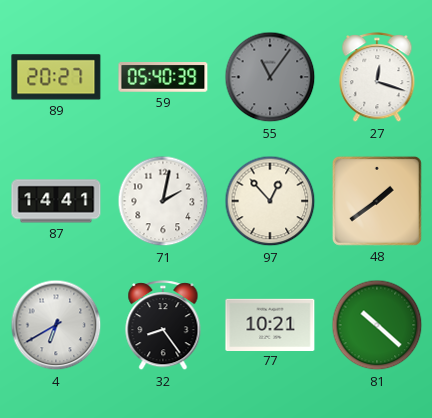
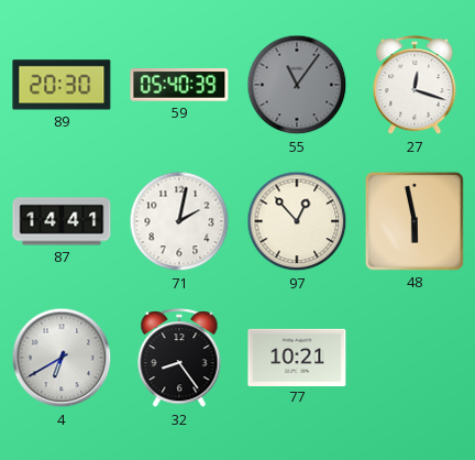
89: 20:27 -> 20:30
48: 1:39 -> 5:58
81: 10:22 -> none
